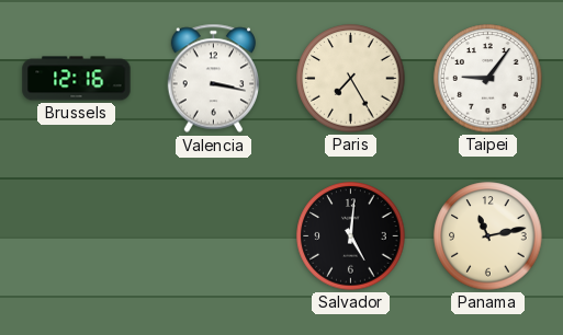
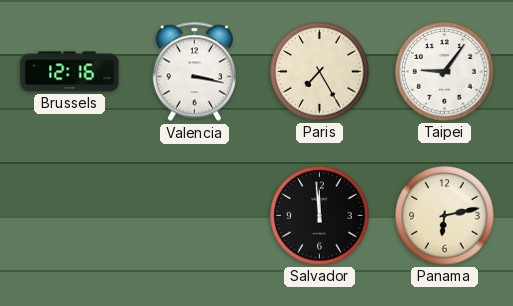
Salvador: 5:01 -> 11:59
Panama: 11:13 -> 6:13
